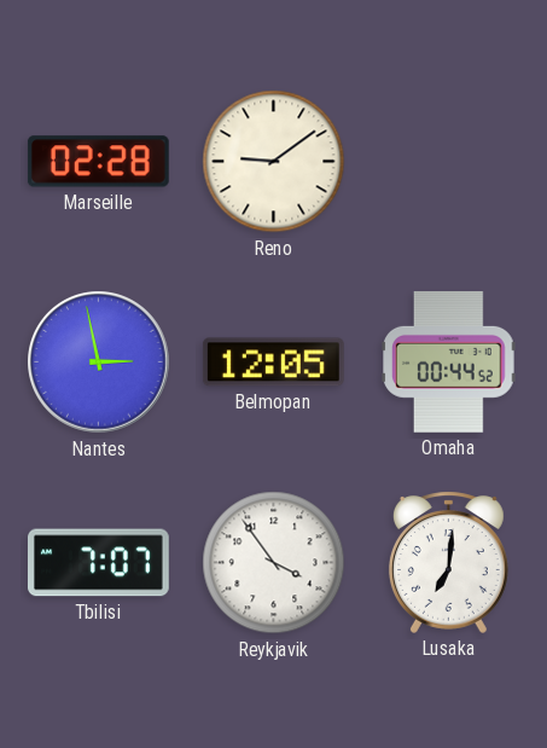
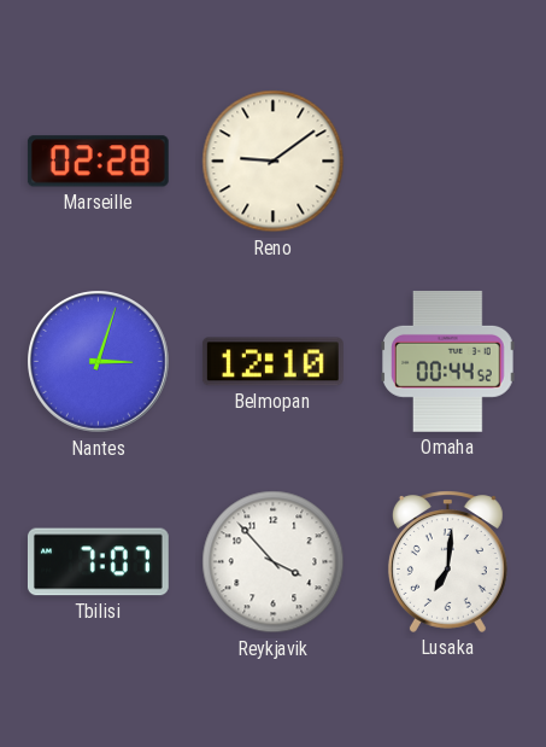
Nantes: 2:58 -> 3:03
Belmopan: 12:05 -> 12:10
Reykjavik: 3:54 -> 3:53
